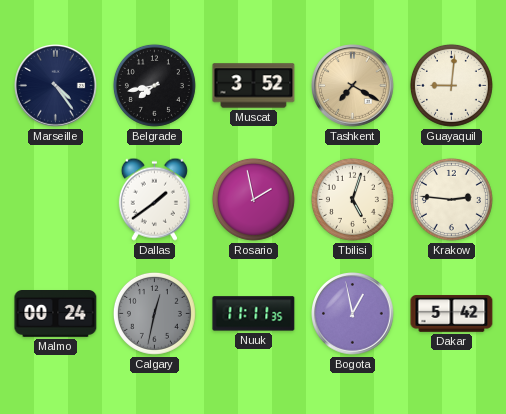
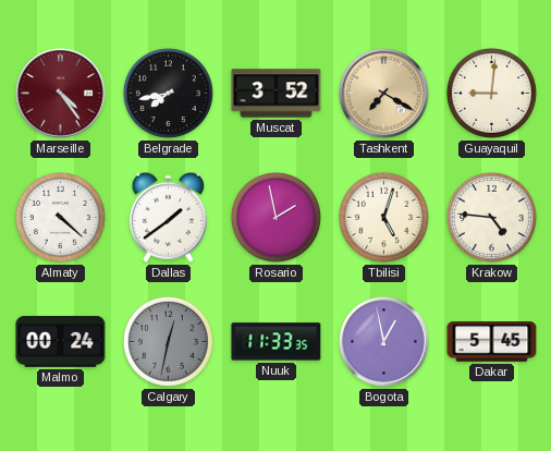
Marseille dial: navy -> burgundy
Almaty: none -> 4:22
Krakow: 2:46 -> 4:46
Nuuk: 11:11 -> 11:33
Dakar: 5:42 -> 5:45
